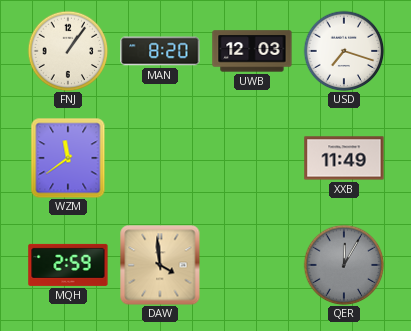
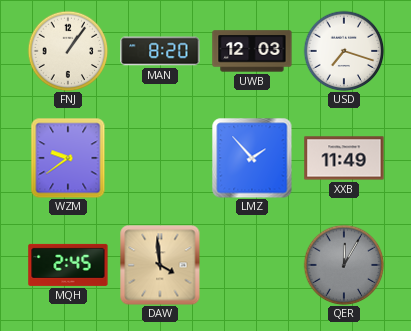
WZM: 11:39 -> 9:39
LMZ: none -> 1:53
MQH: 2:59 -> 2:45
